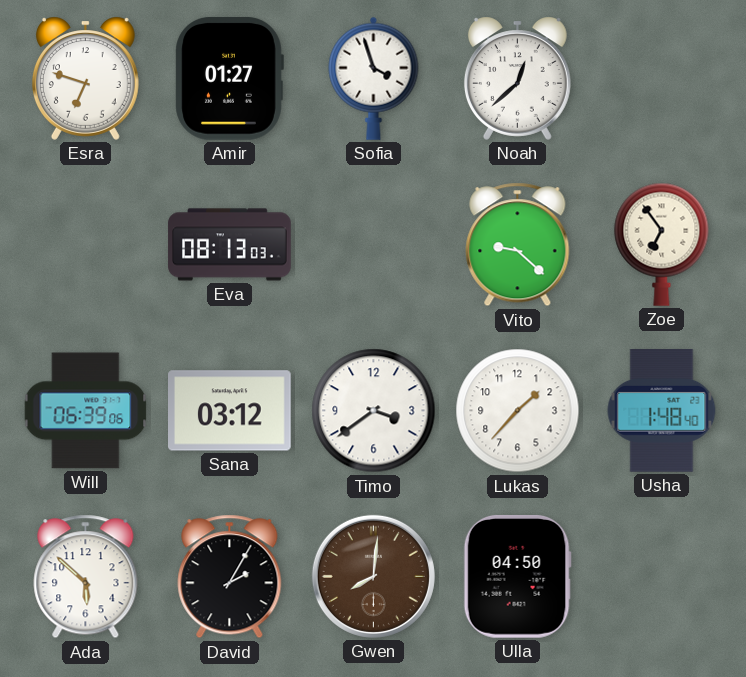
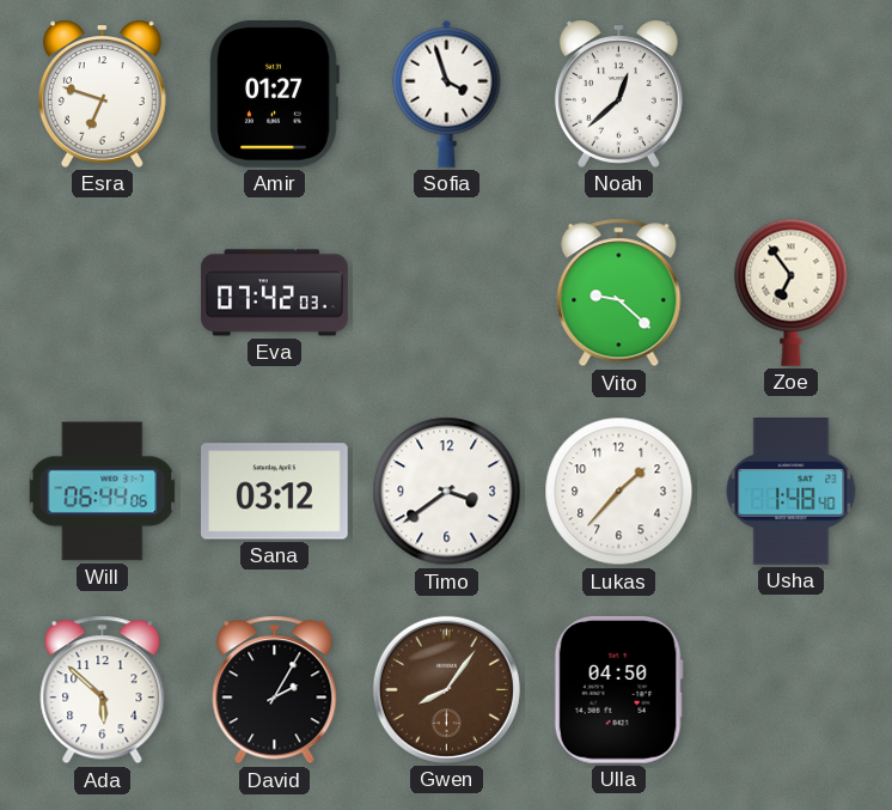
Eva: 08:13 -> 07:42
Will: 06:39 -> 06:44
Gwen: 8:01 -> 8:06
